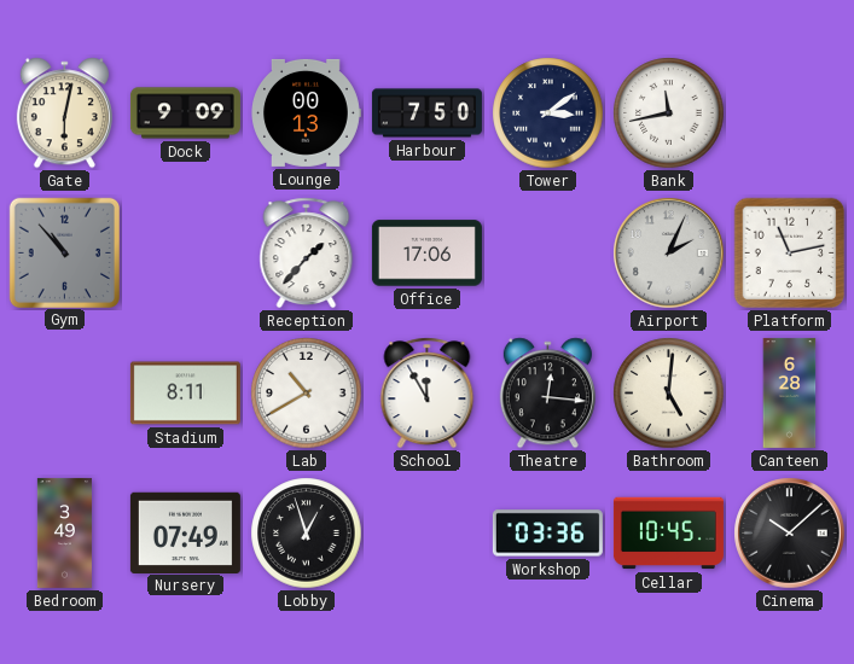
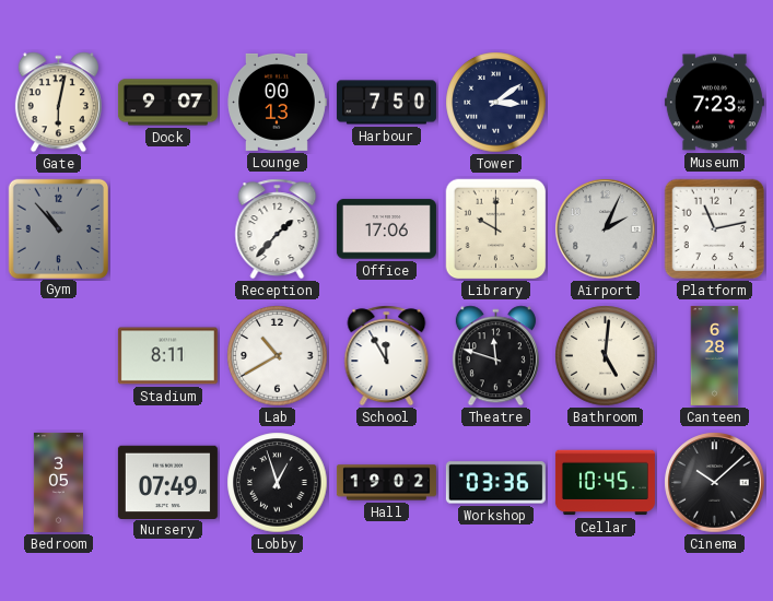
Dock: 9:09 -> 9:07
Bank: 11:43 -> none
Museum: none -> 7:23
Library: none -> 10:00
Theatre: 12:16 -> 11:48
Bedroom: 3:49 -> 3:05
Hall: none -> 19:02
